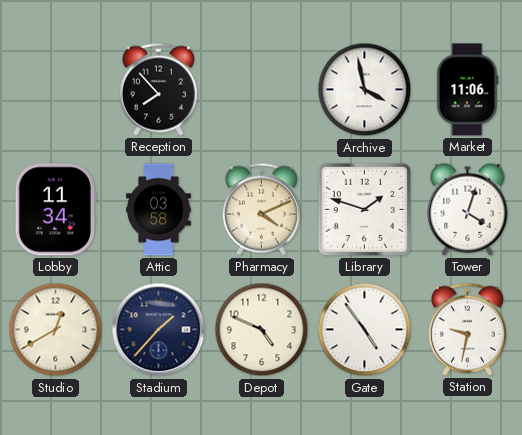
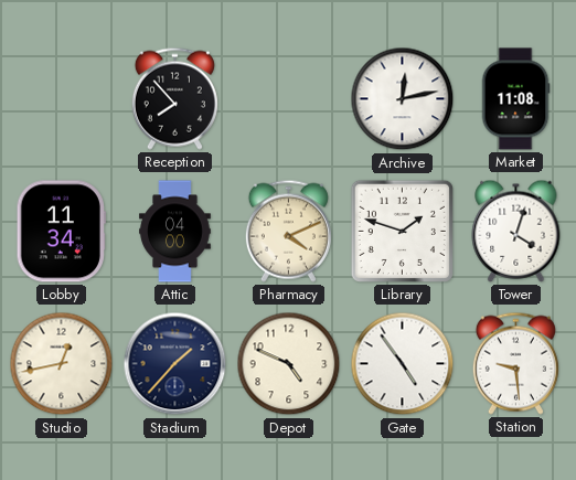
Archive: 3:58 -> 12:13
Market: 11:06 -> 11:08
Attic: 03:58 -> 04:00
Studio: 12:40 -> 12:43
Station: 9:32 -> 9:29
